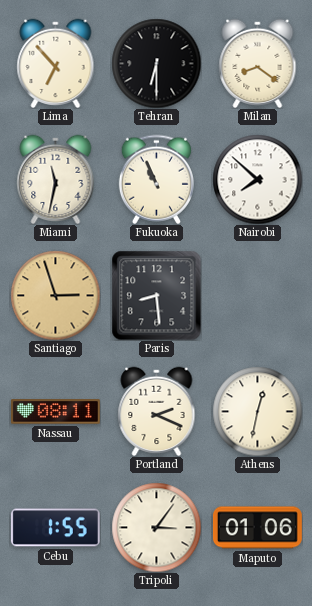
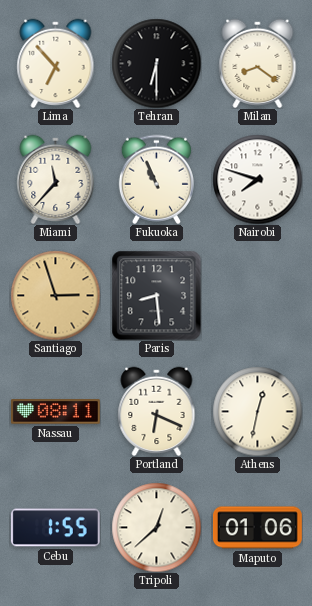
Miami: 11:32 -> 11:37
Nairobi: 7:52 -> 7:48
Portland: 2:19 -> 6:19
Tripoli: 3:06 -> 12:38
